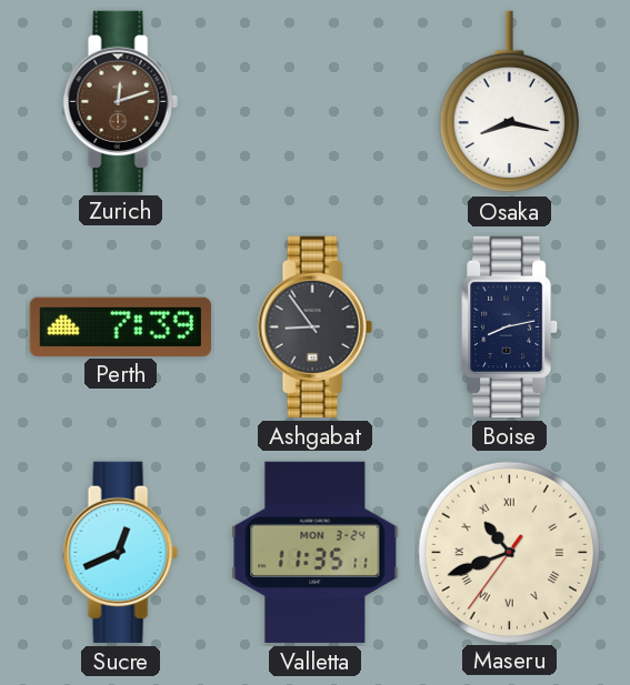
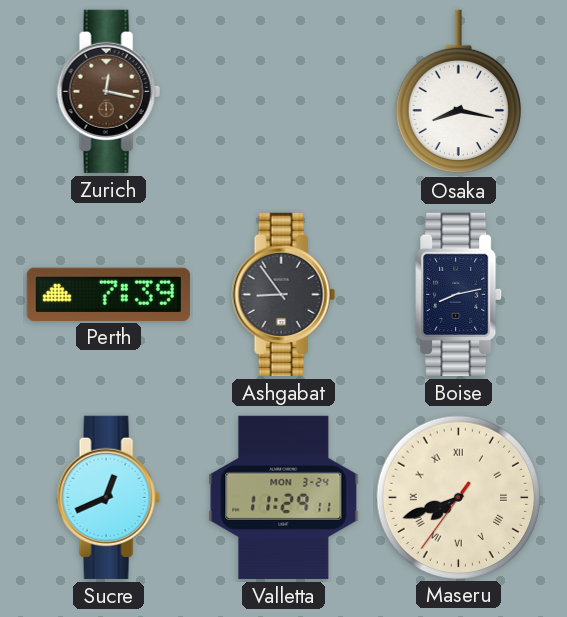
Zurich: 12:12 -> 12:17
Valletta: 11:35 -> 11:29
Maseru: 10:41 -> 7:41
